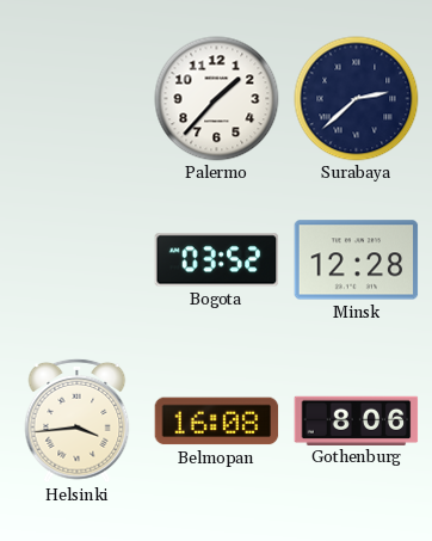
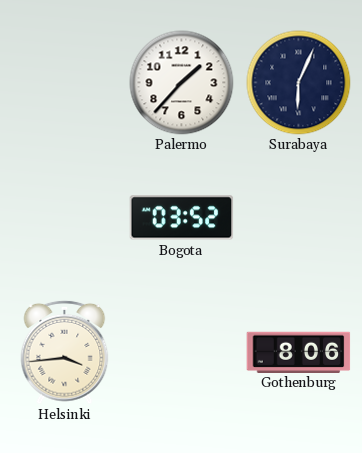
Surabaya: 2:38 -> 6:04
Minsk: 12:28 -> none
Belmopan: 16:08 -> none
